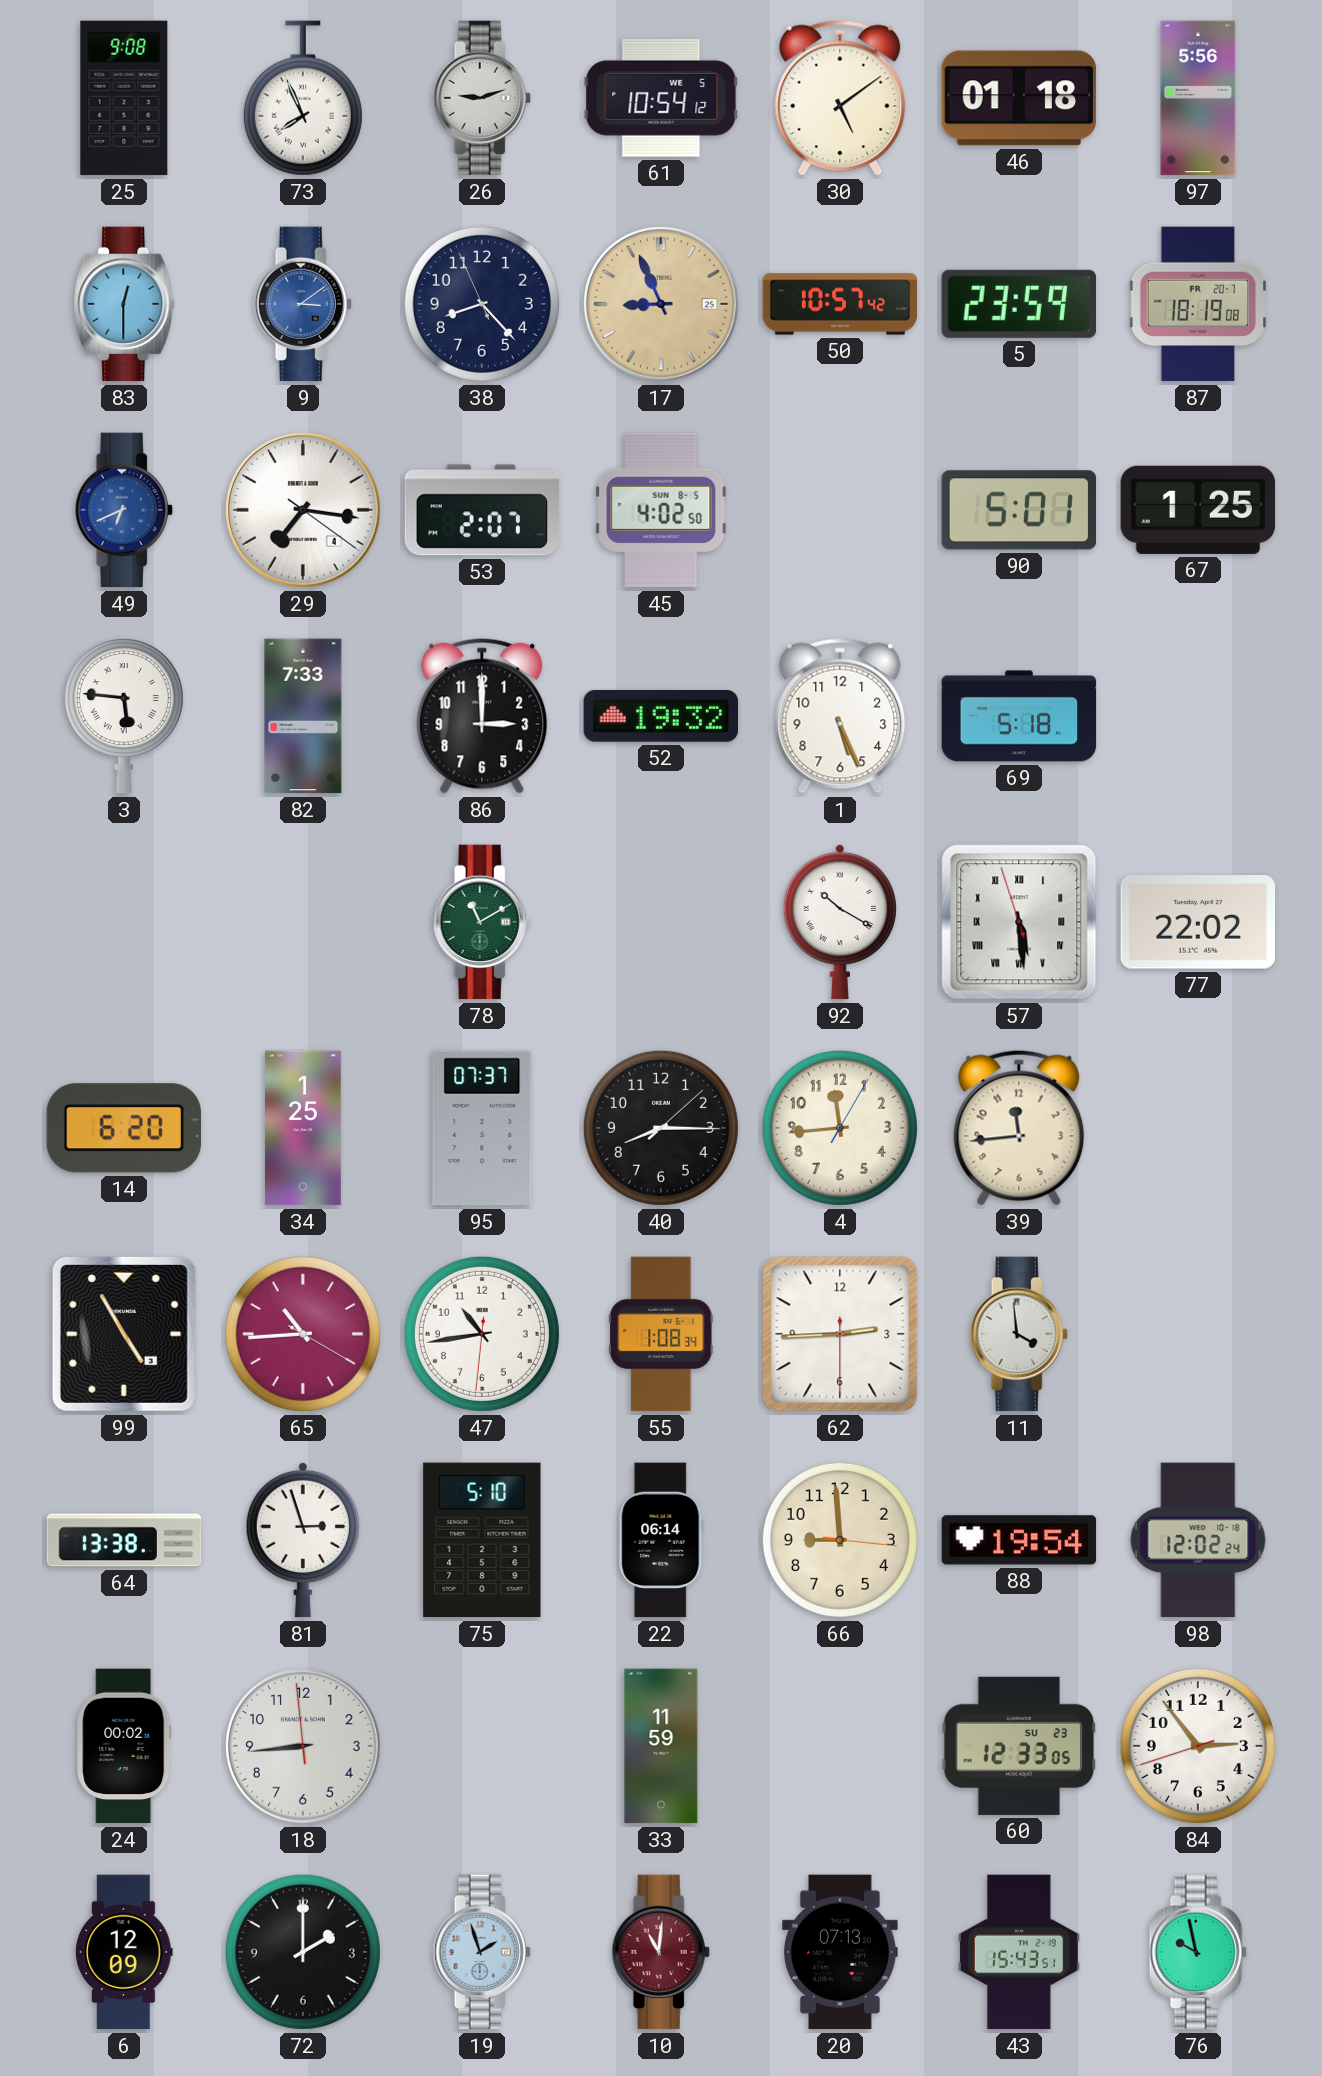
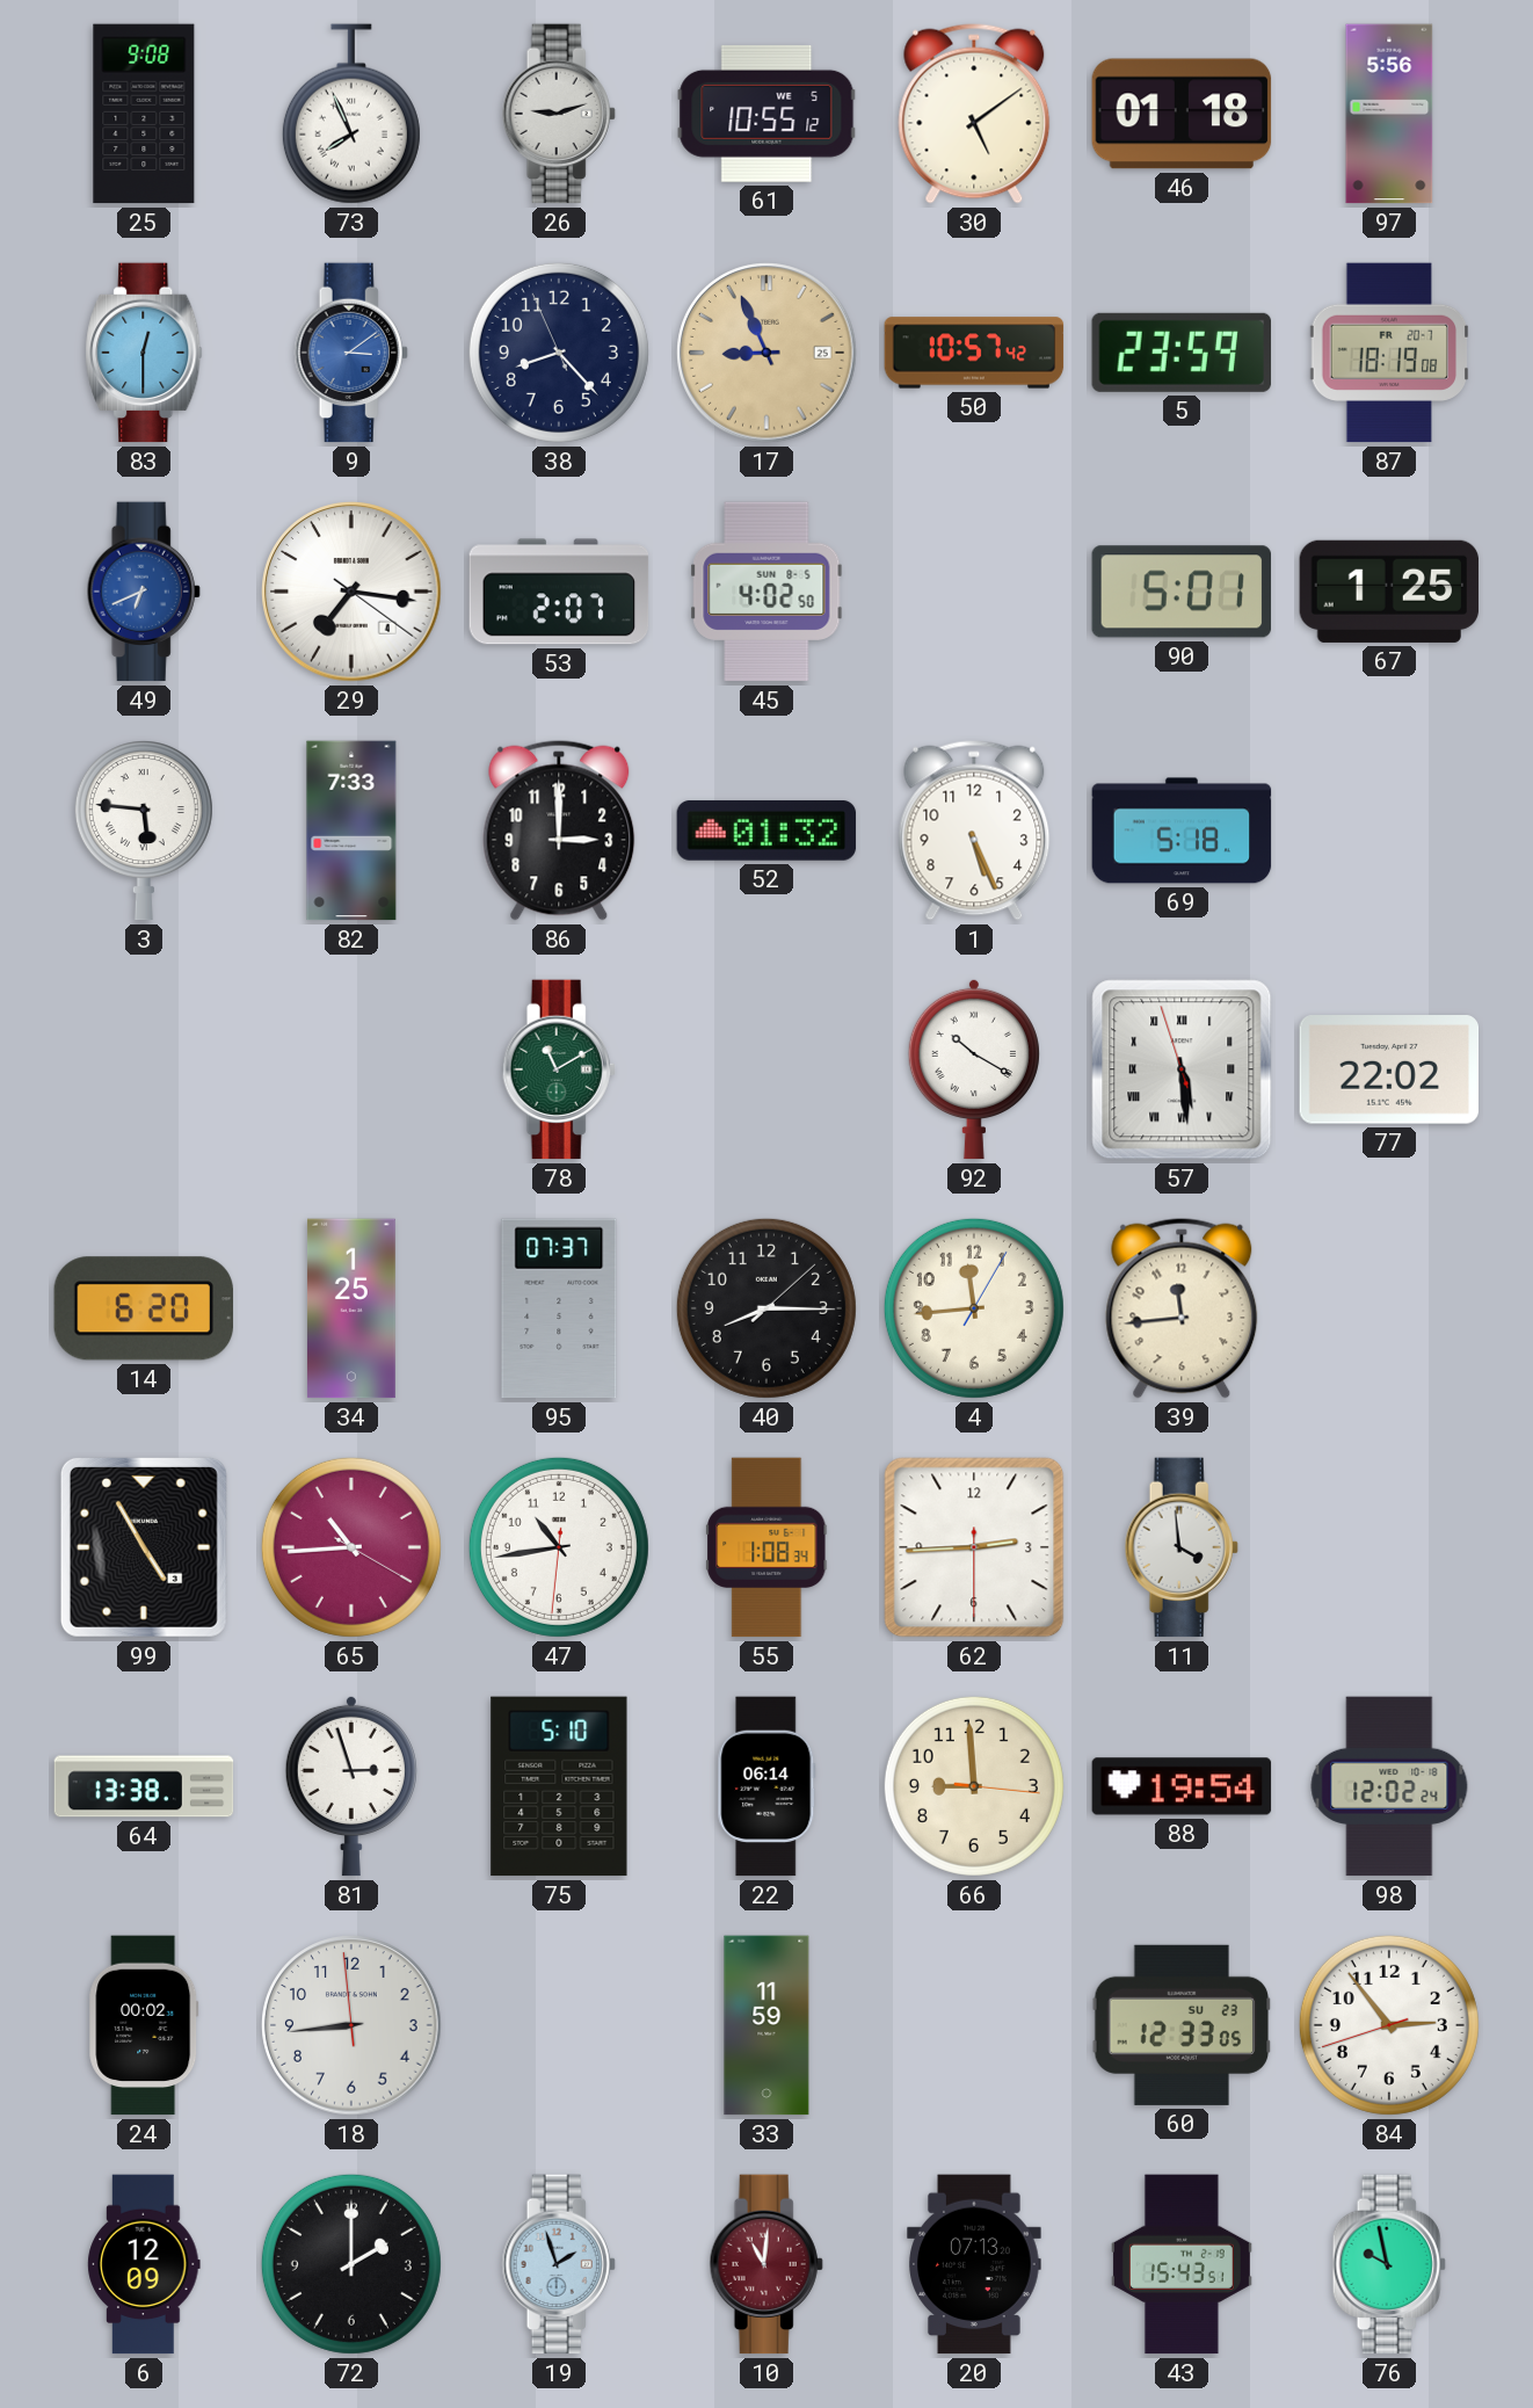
61: 10:54 -> 10:55
52: 19:32 -> 01:32
